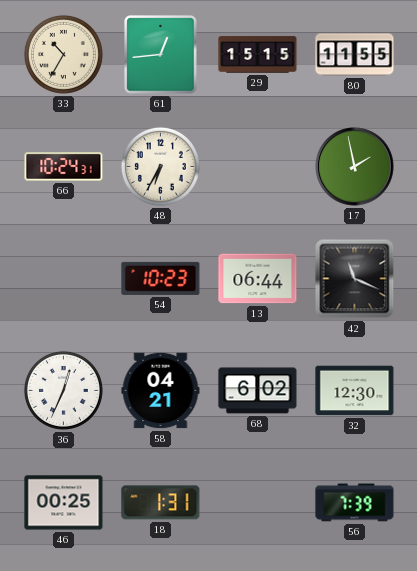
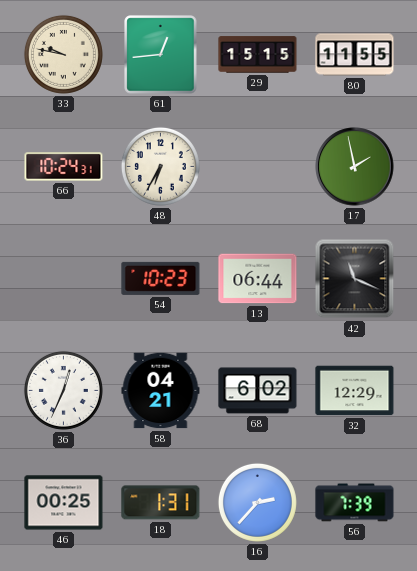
33: 10:35 -> 9:47
32: 12:30 -> 12:29
16: none -> 2:37
